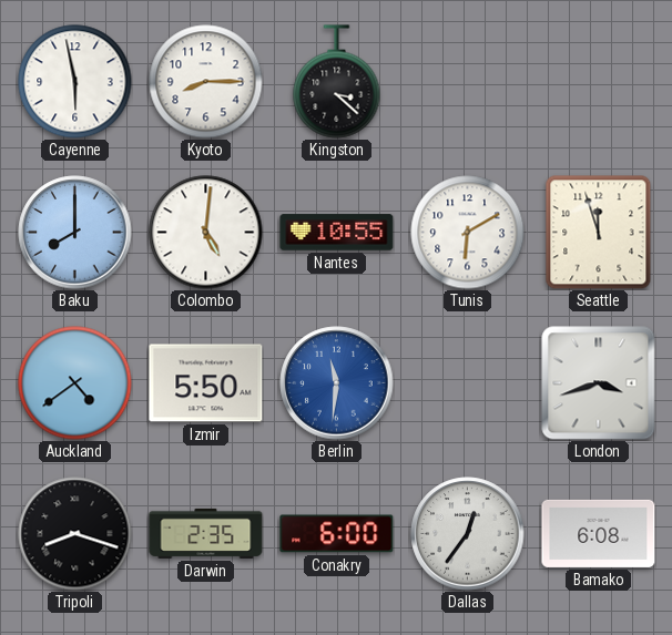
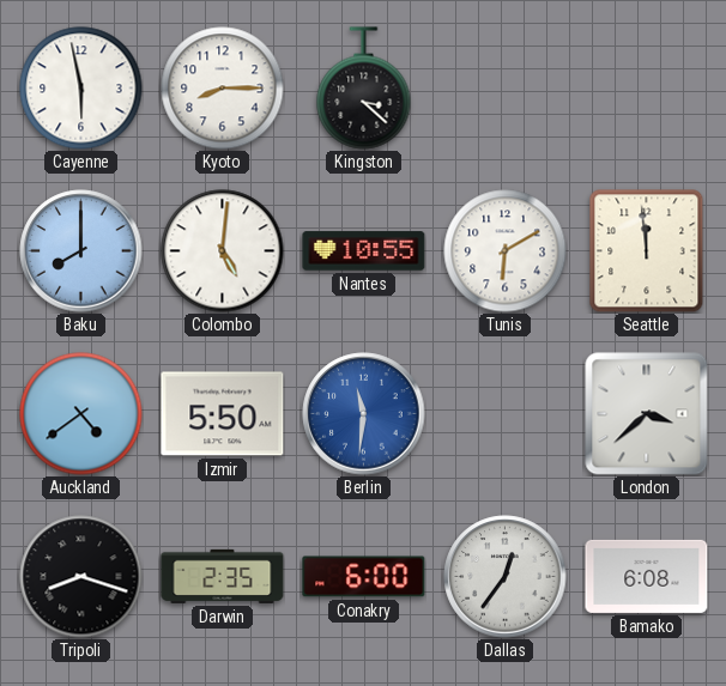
Seattle: 11:57 -> 11:59
London: 3:42 -> 3:38
